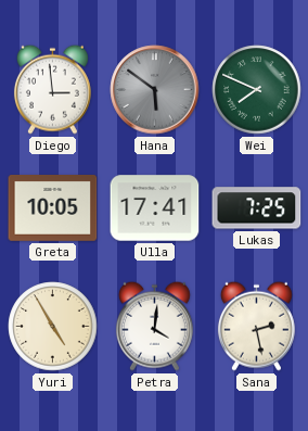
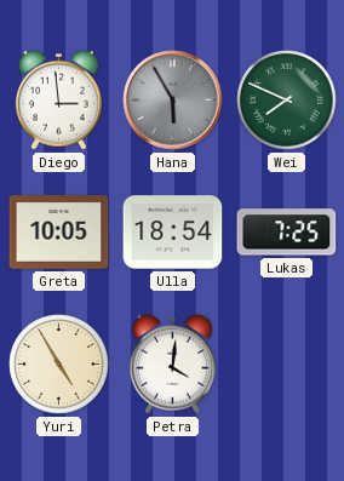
Hana: 5:51 -> 5:55
Ulla: 17:41 -> 18:54
Sana: 2:28 -> none
